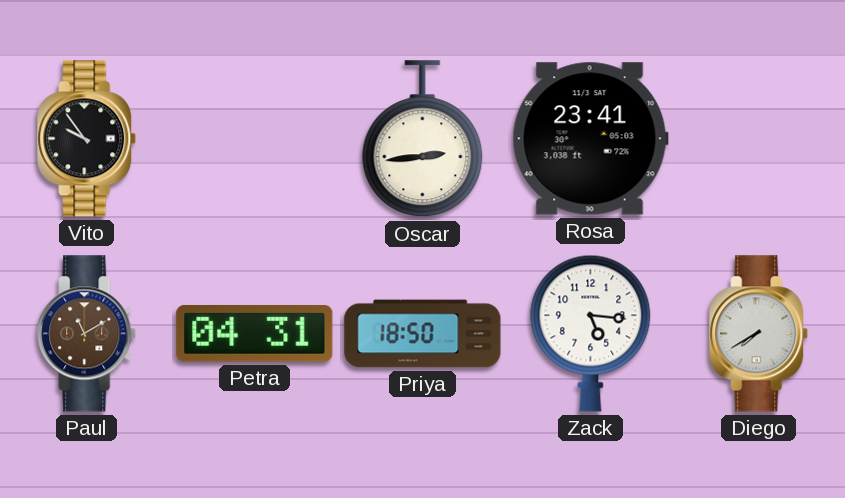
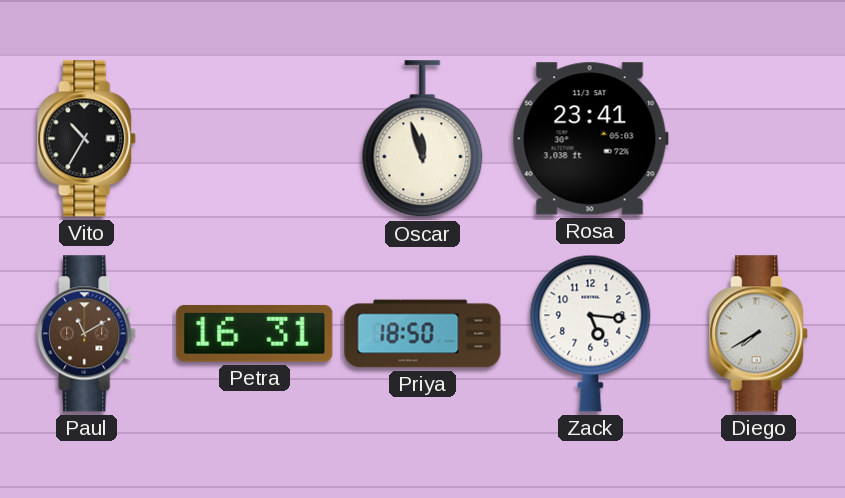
Vito: 9:54 -> 10:35
Oscar: 2:44 -> 11:57
Petra: 04:31 -> 16:31
